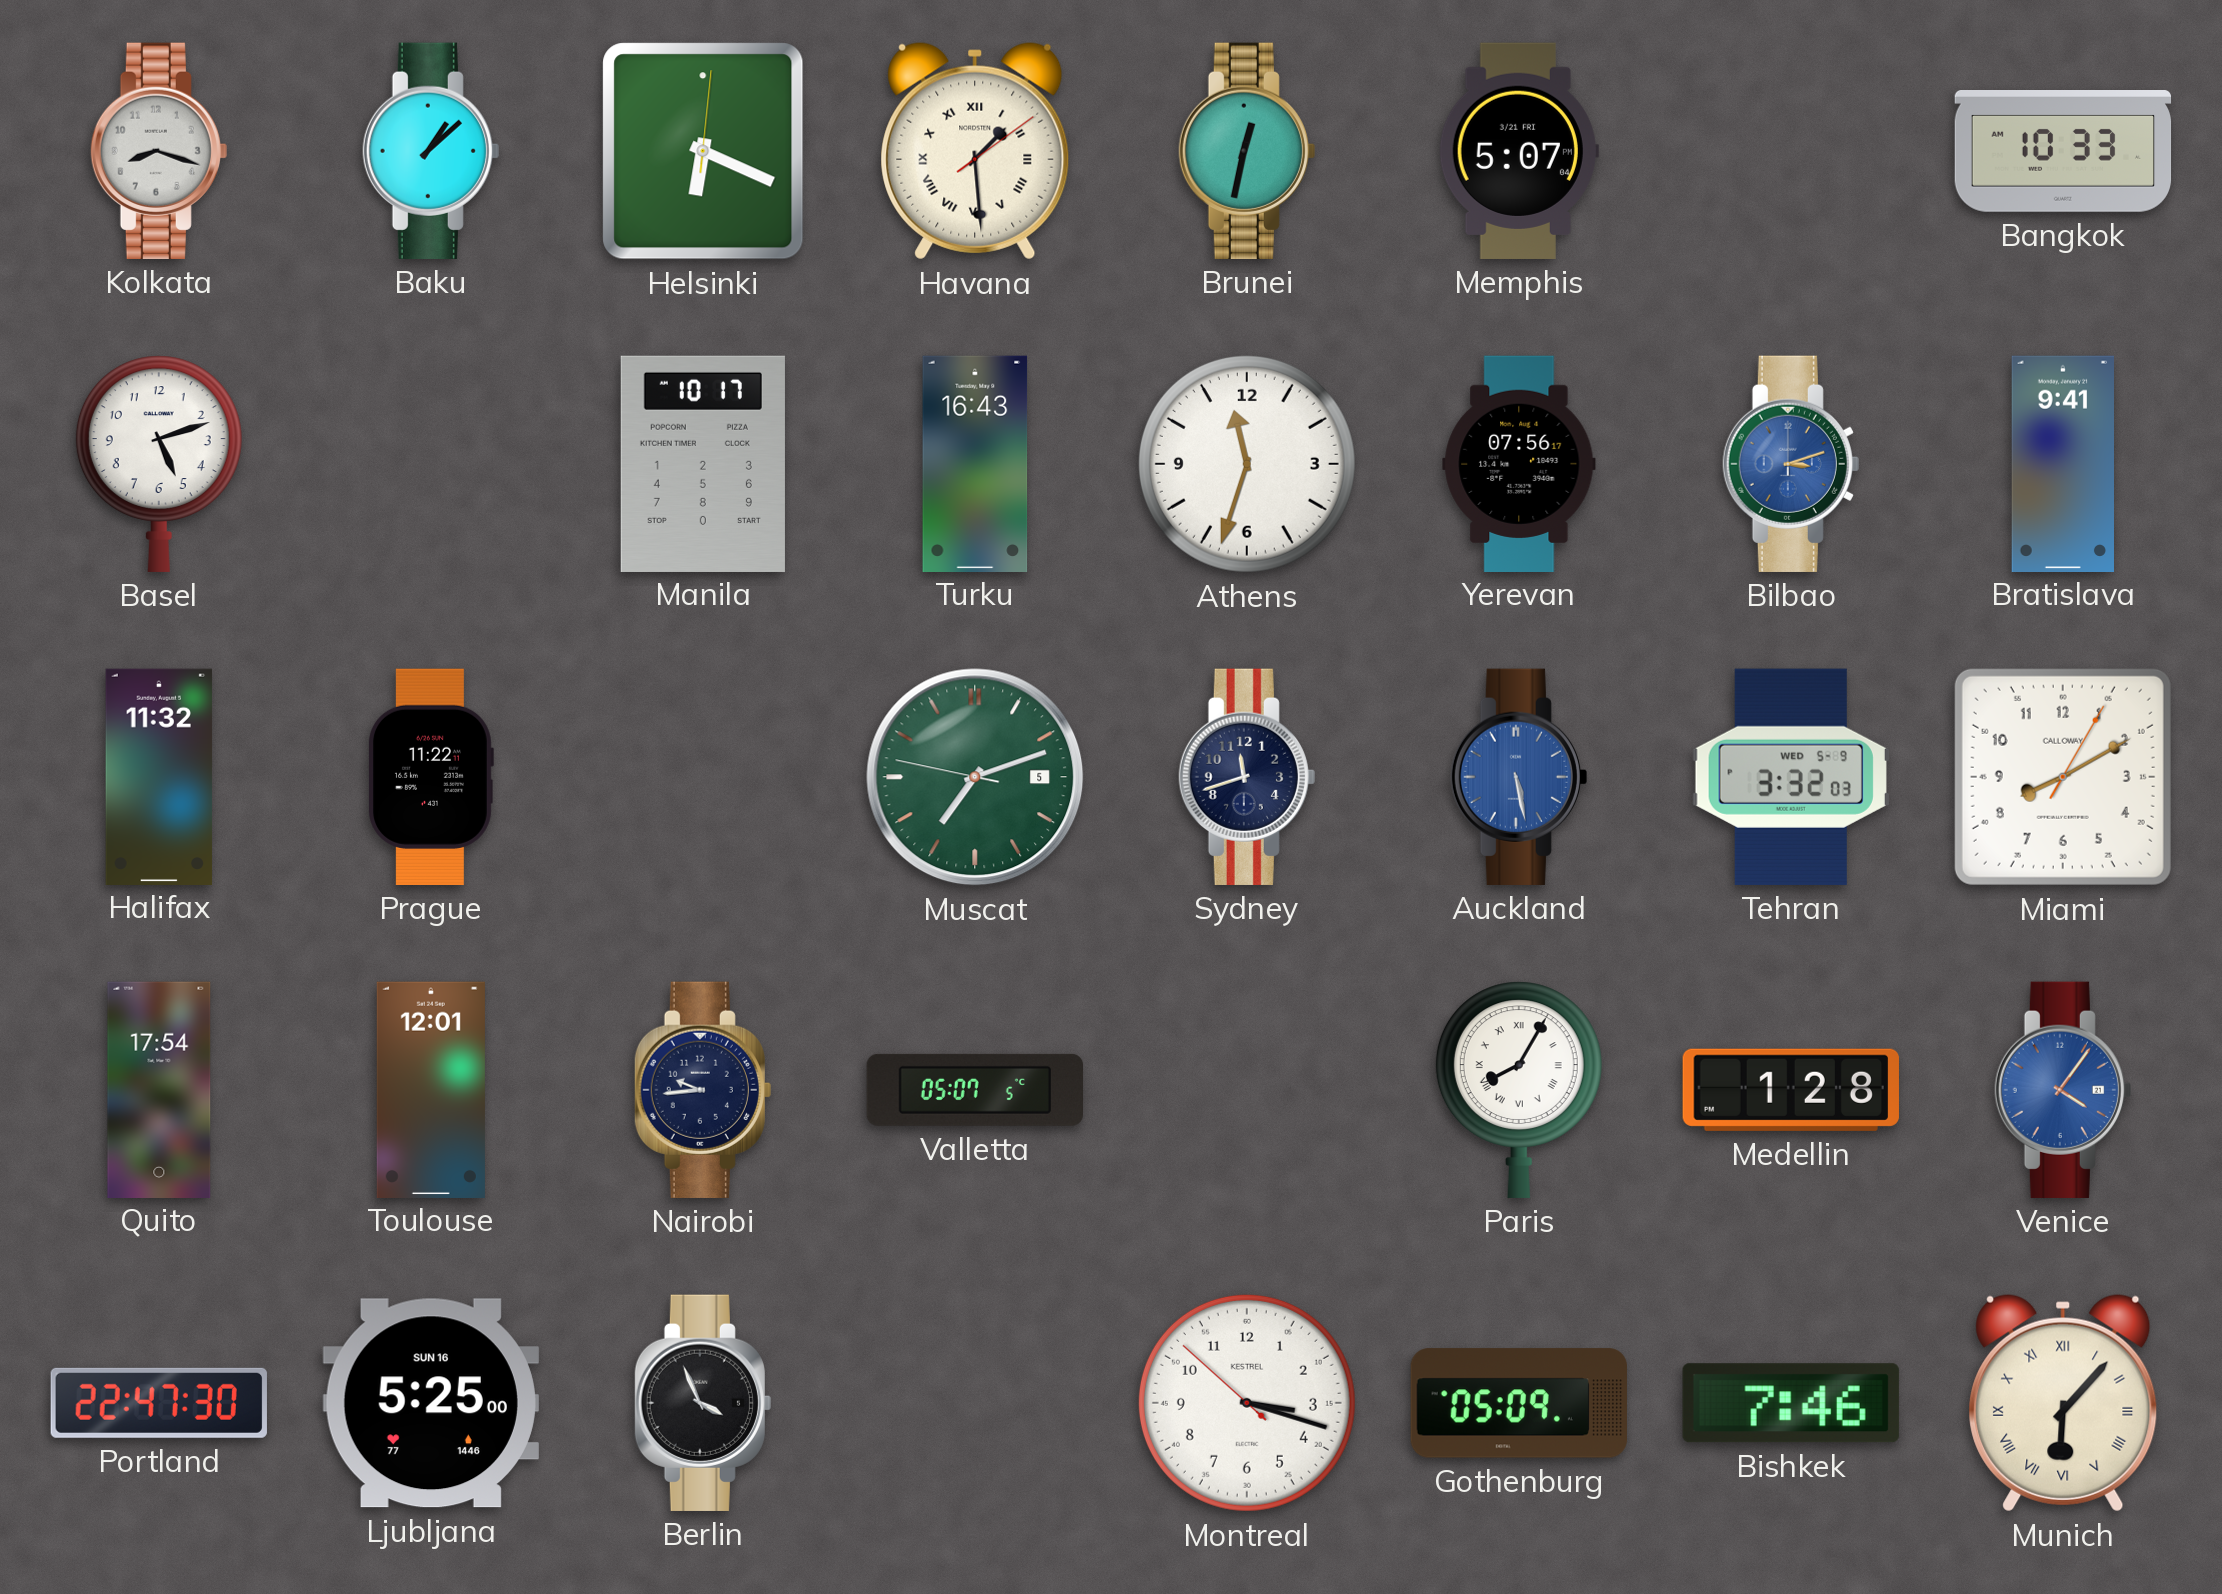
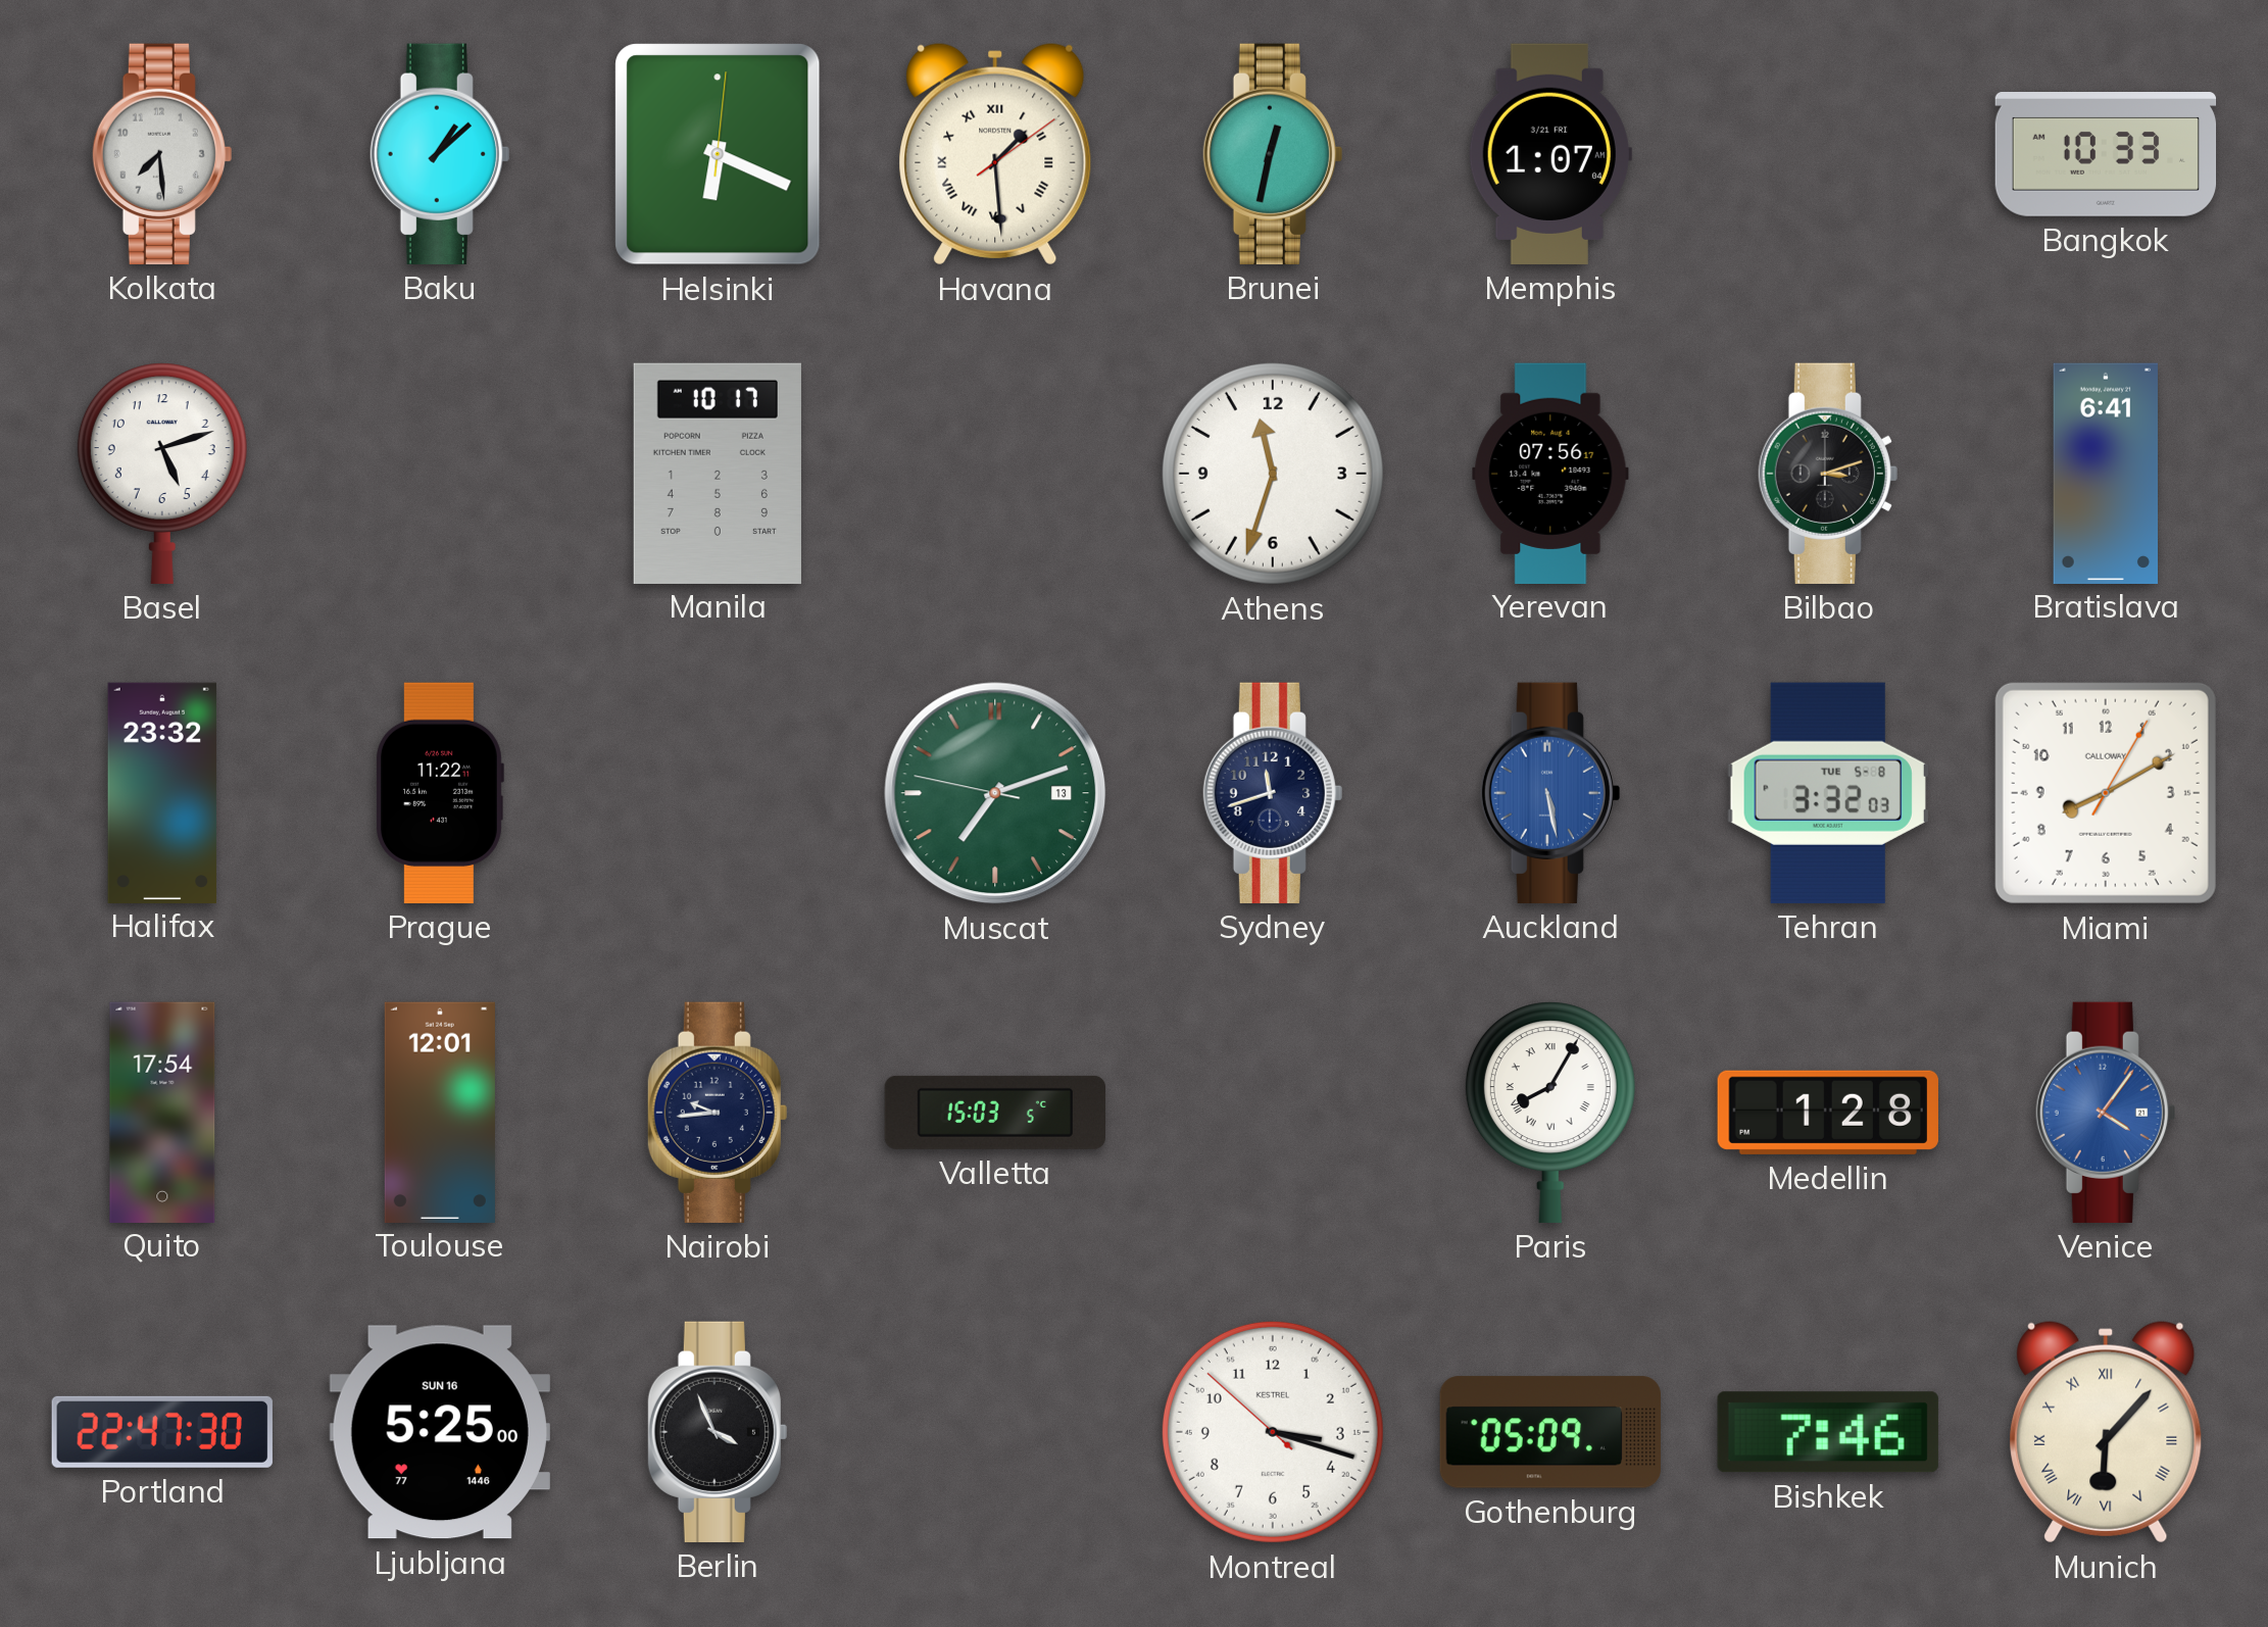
Kolkata: 8:18 -> 7:29
Memphis: 5:07 -> 1:07
Turku: 16:43 -> none
Bilbao dial: blue -> black
Bratislava: 9:41 -> 6:41
Halifax: 11:32 -> 23:32
Muscat date: 5 -> 13
Tehran date: WED 5-9 -> TUE 5-8
Valletta: 05:07 -> 15:03
